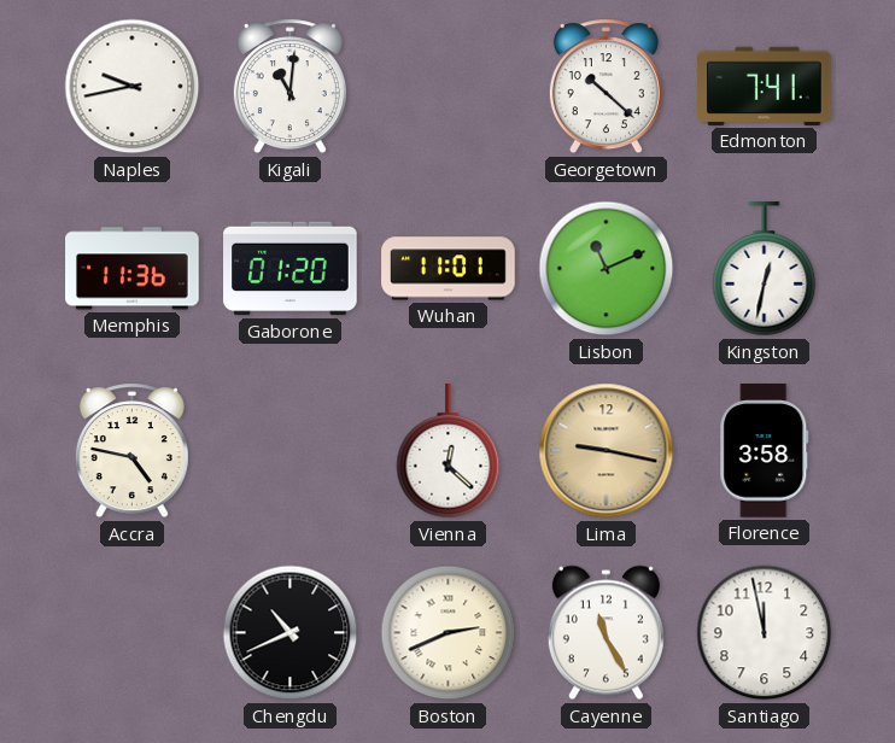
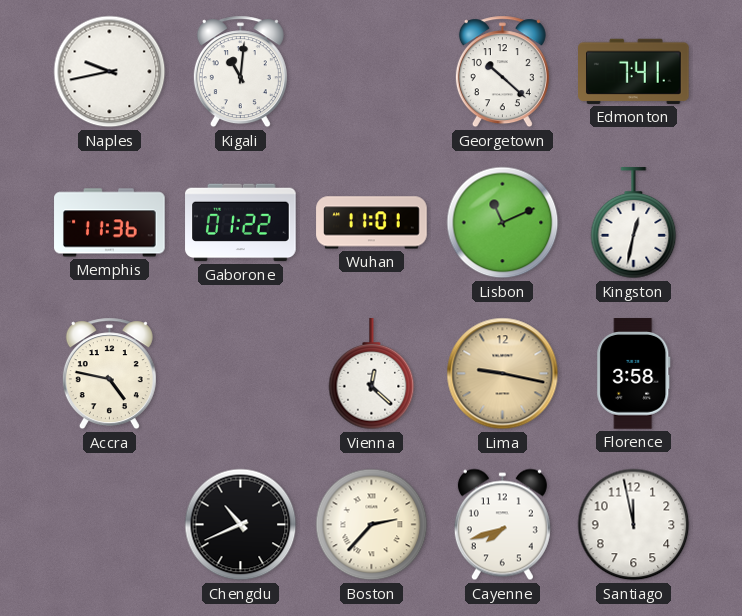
Gaborone: 01:20 -> 01:22
Boston: 2:41 -> 2:37
Cayenne: 11:25 -> 7:42
